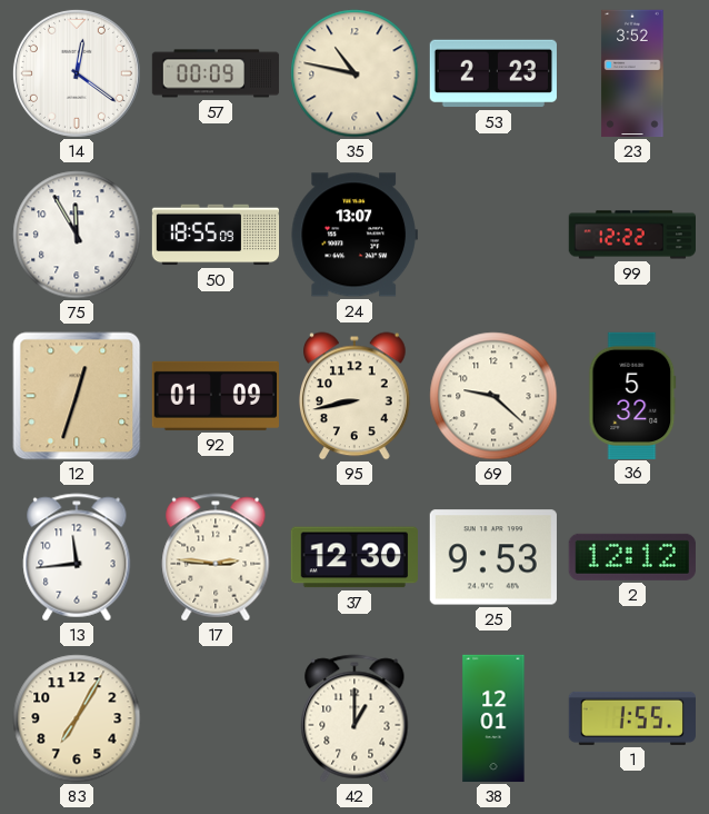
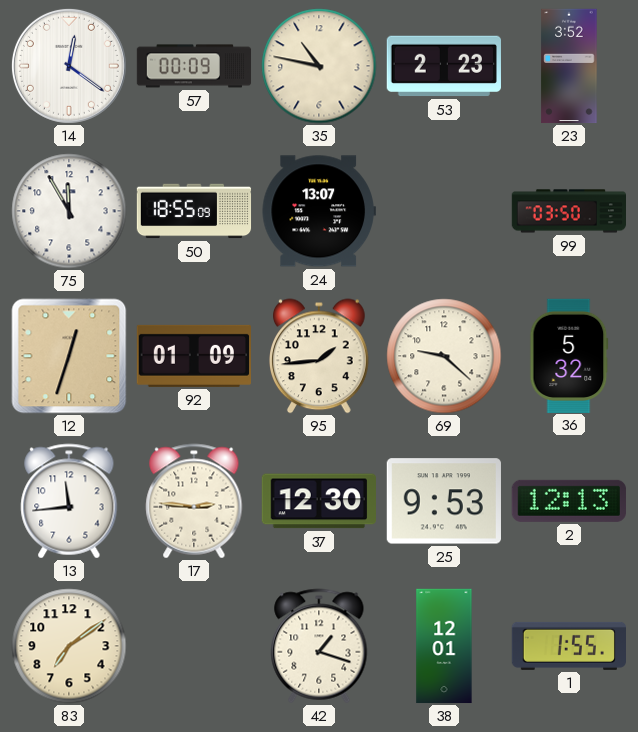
99: 12:22 -> 03:50
95: 8:43 -> 1:44
2: 12:12 -> 12:13
83: 7:05 -> 7:09
42: 1:00 -> 1:18
